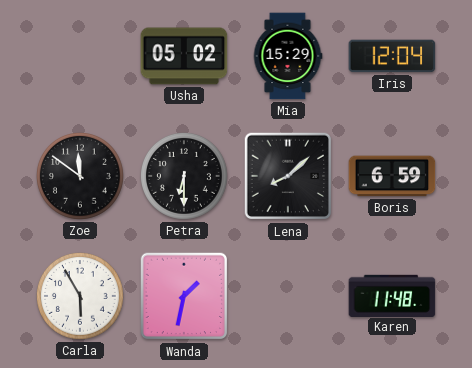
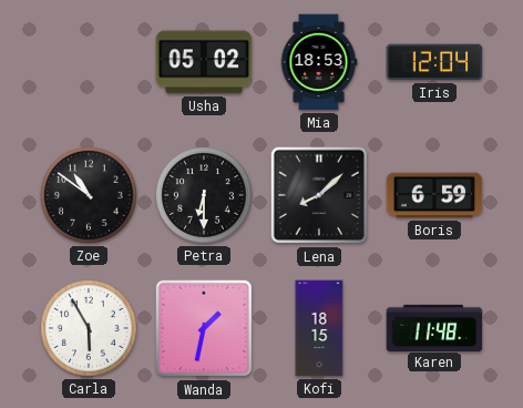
Mia: 15:29 -> 18:53
Zoe: 11:51 -> 10:51
Kofi: none -> 18:15
